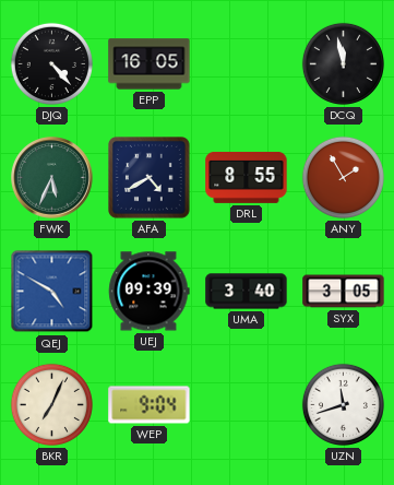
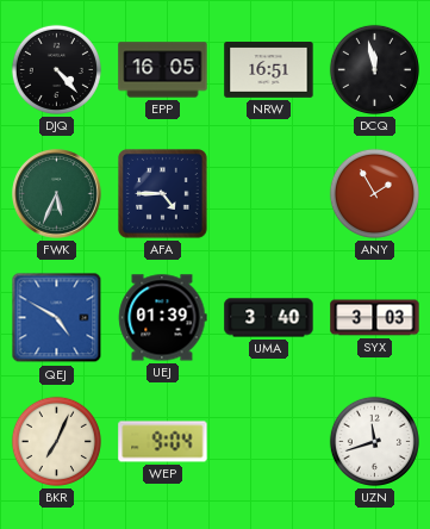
NRW: none -> 16:51
AFA: 4:40 -> 4:45
DRL: 8:55 -> none
UEJ: 09:39 -> 01:39
SYX: 3:05 -> 3:03
